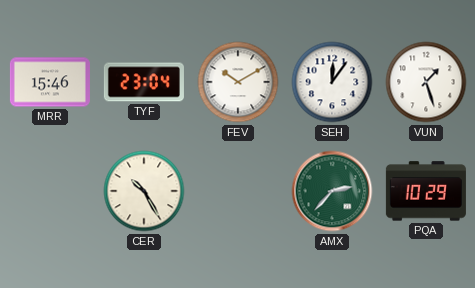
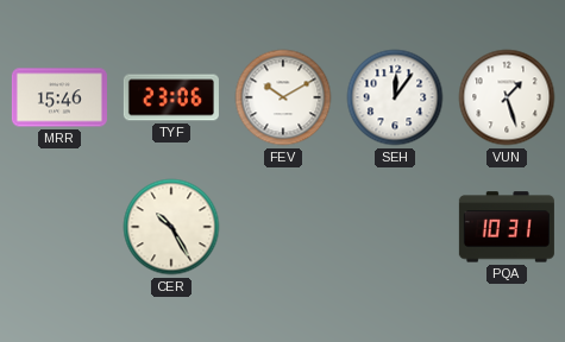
TYF: 23:04 -> 23:06
AMX: 2:37 -> none
PQA: 10:29 -> 10:31
